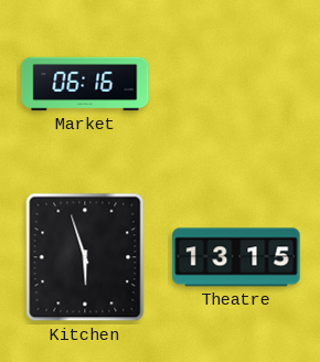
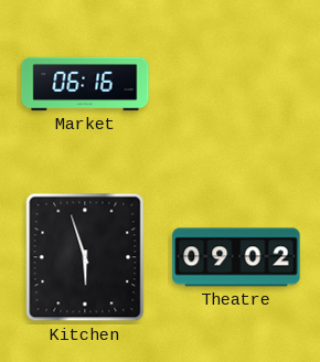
Theatre: 13:15 -> 09:02
